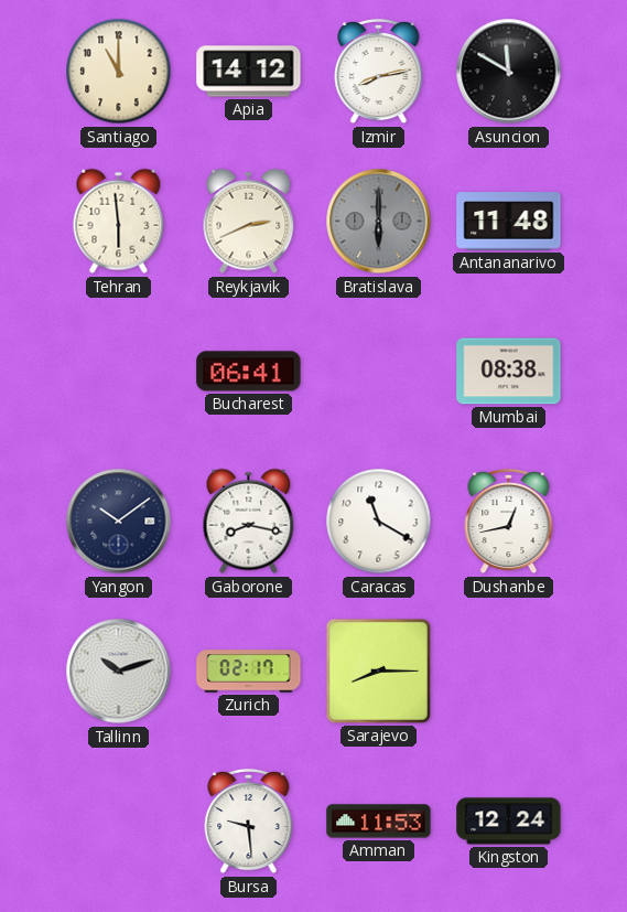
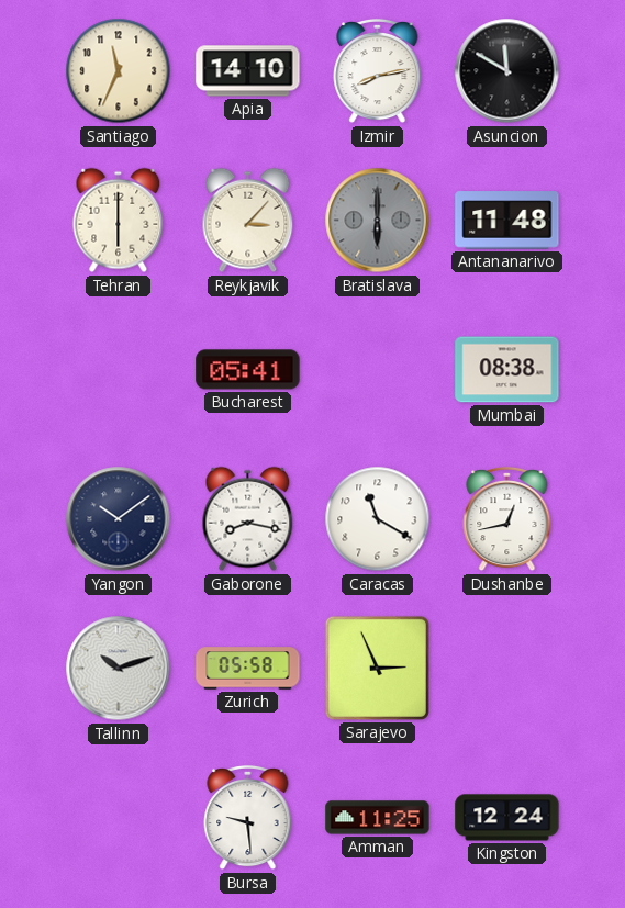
Santiago: 11:00 -> 11:34
Apia: 14:12 -> 14:10
Tehran: 5:59 -> 6:00
Reykjavik: 2:41 -> 3:07
Bucharest: 06:41 -> 05:41
Zurich: 02:17 -> 05:58
Sarajevo: 8:15 -> 2:56
Amman: 11:53 -> 11:25
